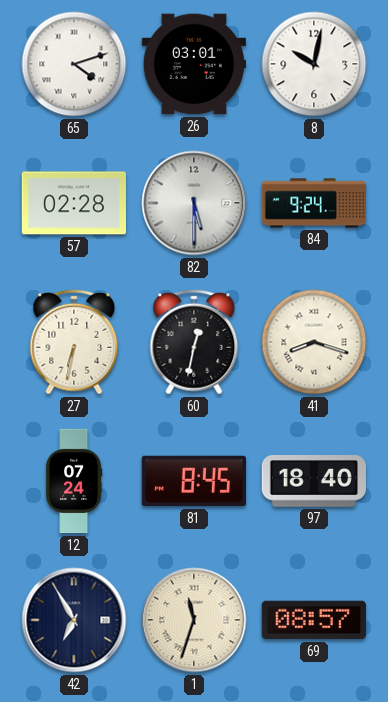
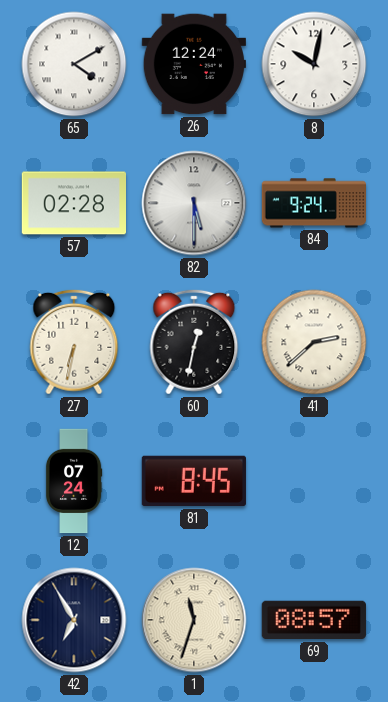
65: 4:12 -> 4:10
26: 03:01 -> 12:24
41: 8:18 -> 2:38
97: 18:40 -> none
